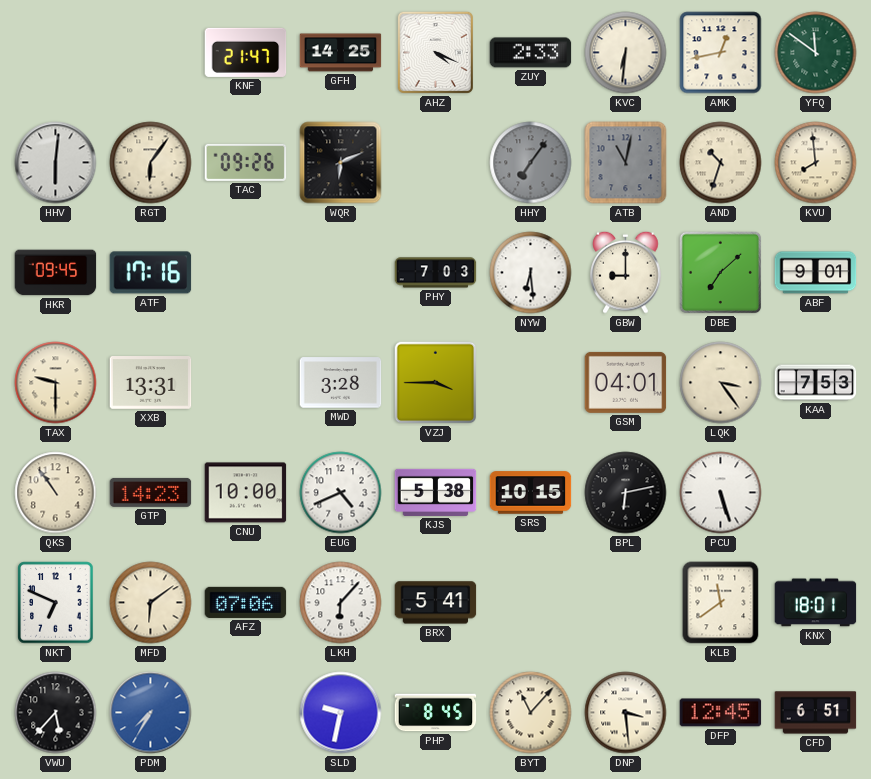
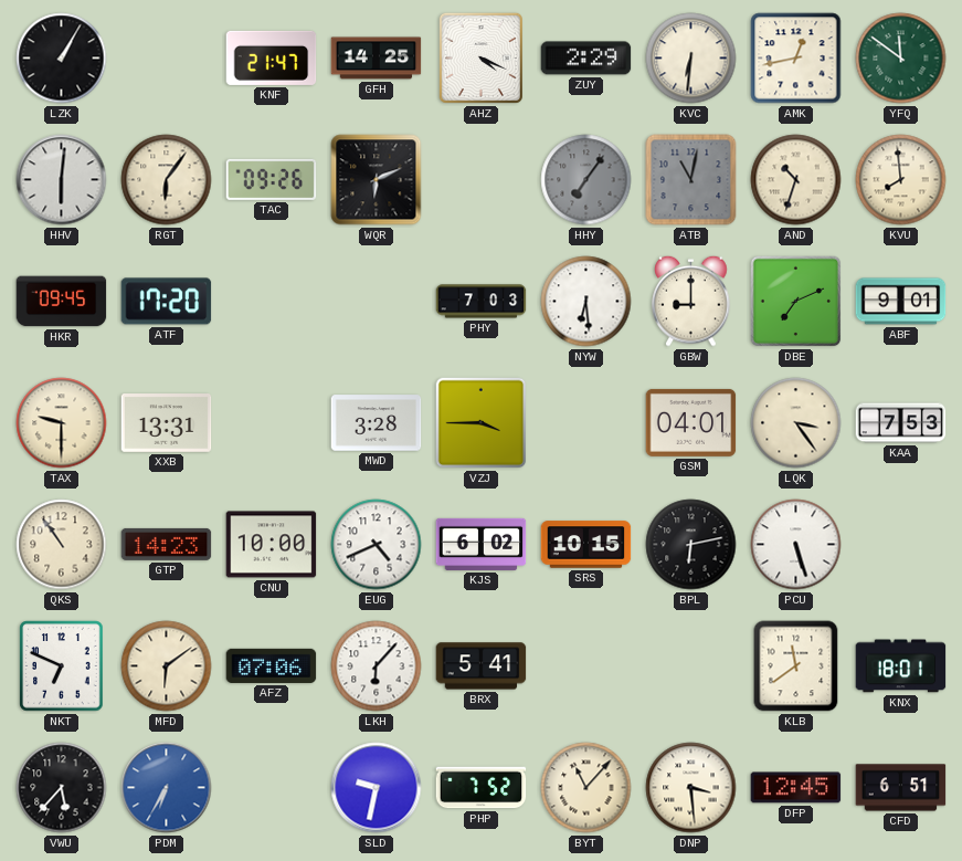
LZK: none -> 1:05
ZUY: 2:33 -> 2:29
ATF: 17:16 -> 17:20
DBE: 7:08 -> 7:11
KJS: 5:38 -> 6:02
PDM: 7:35 -> 6:35
PHP: 8:45 -> 7:52
